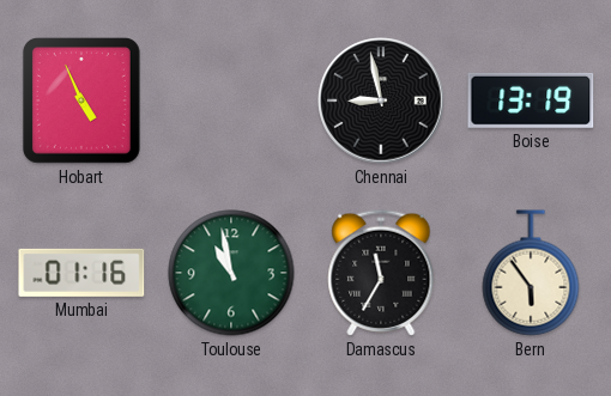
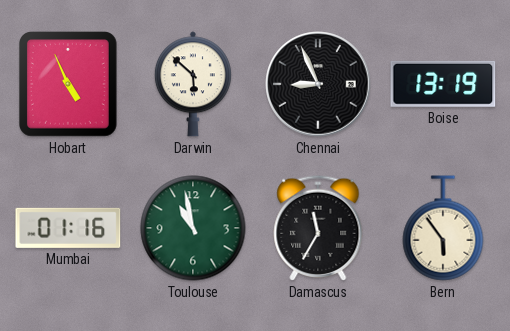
Darwin: none -> 5:52
Chennai: 8:58 -> 8:56
